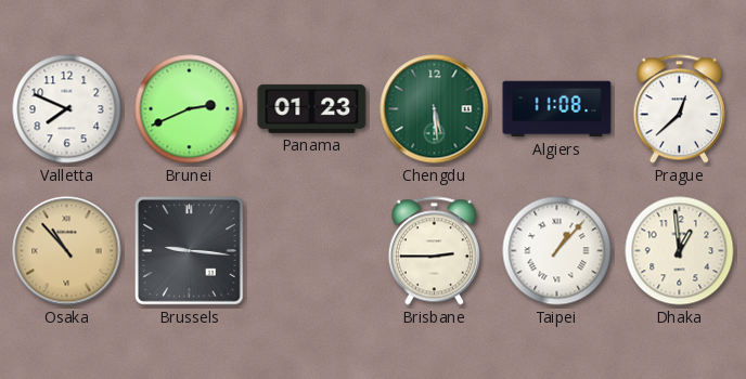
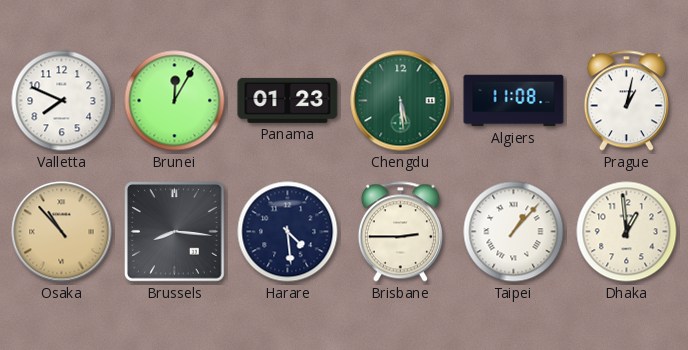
Brunei: 2:41 -> 12:05
Prague: 12:38 -> 1:02
Brussels: 9:16 -> 8:16
Harare: none -> 4:29
